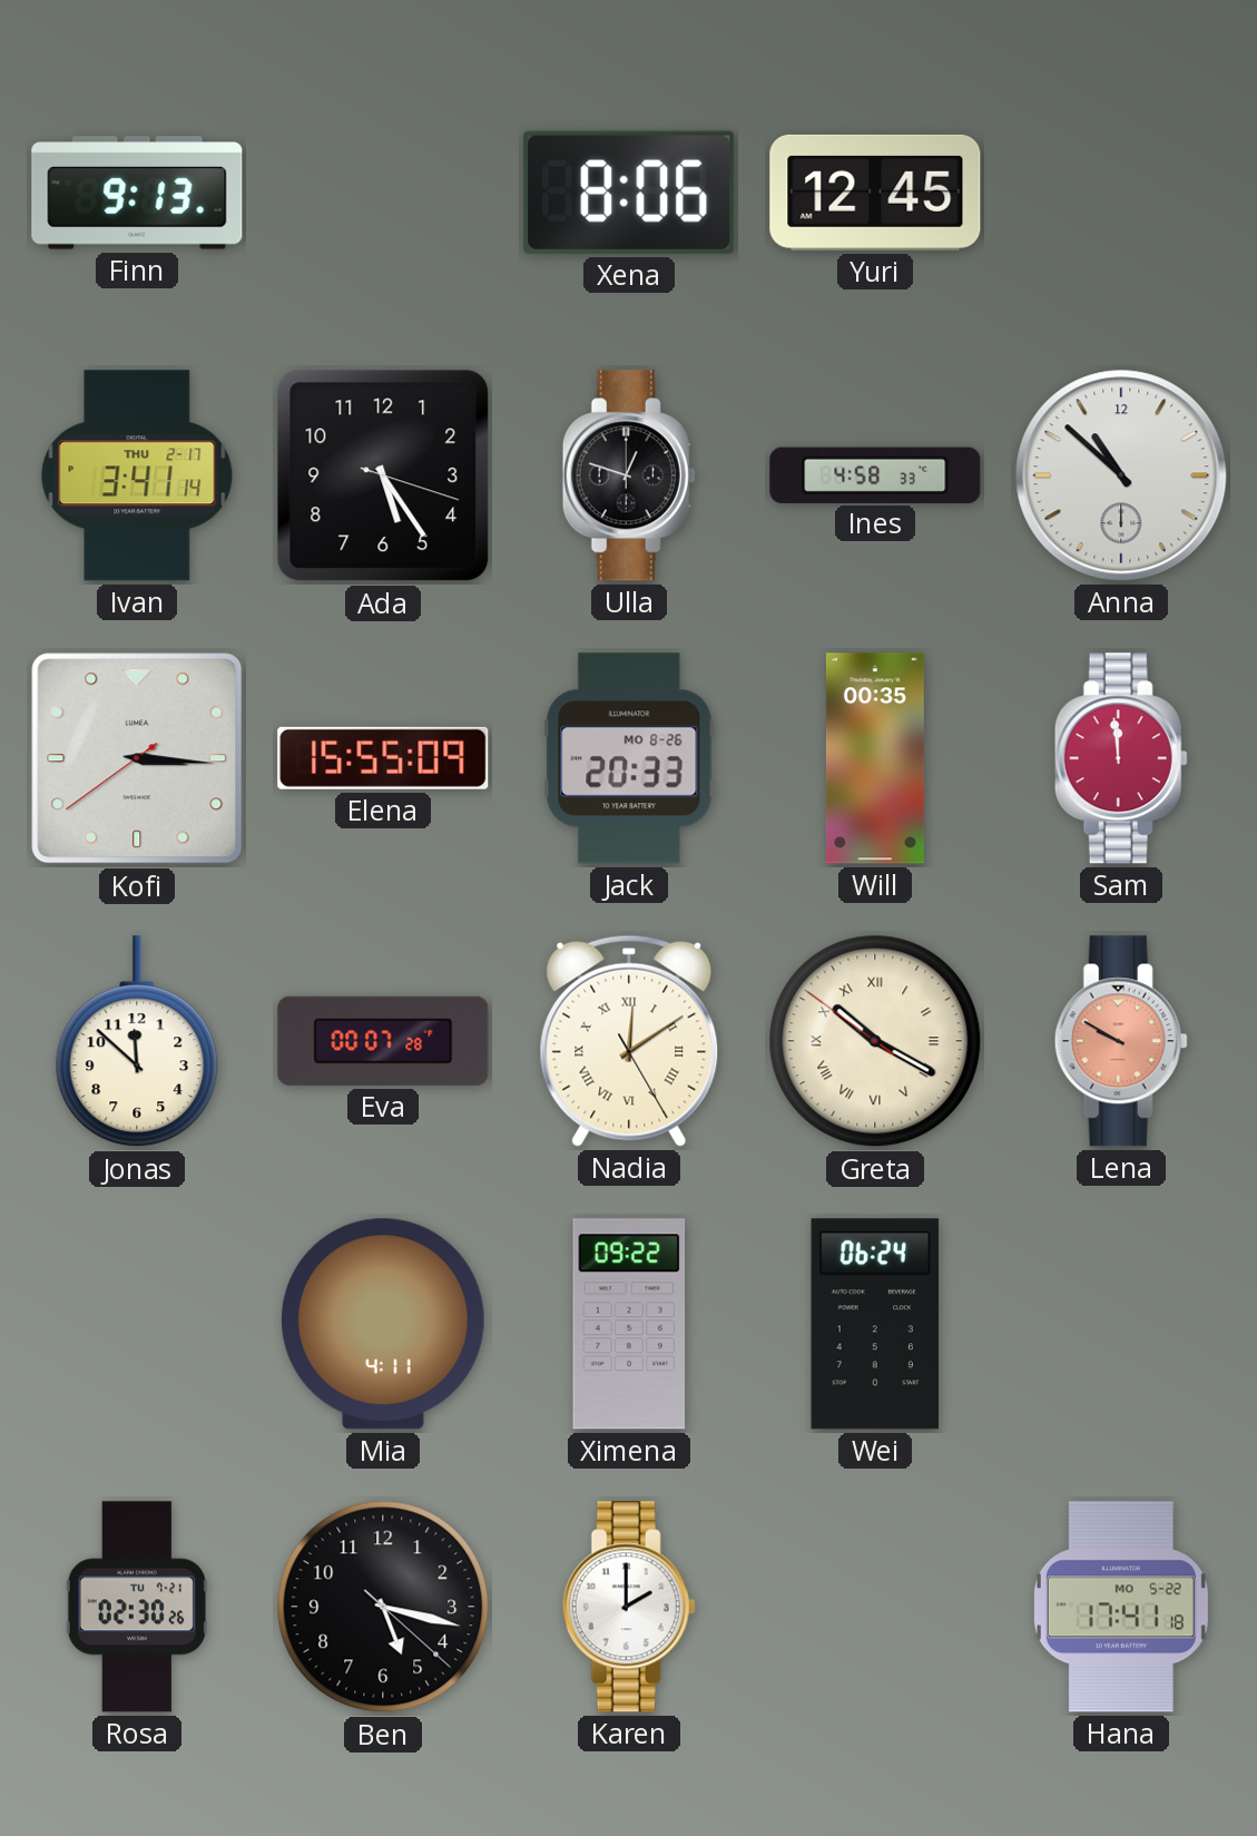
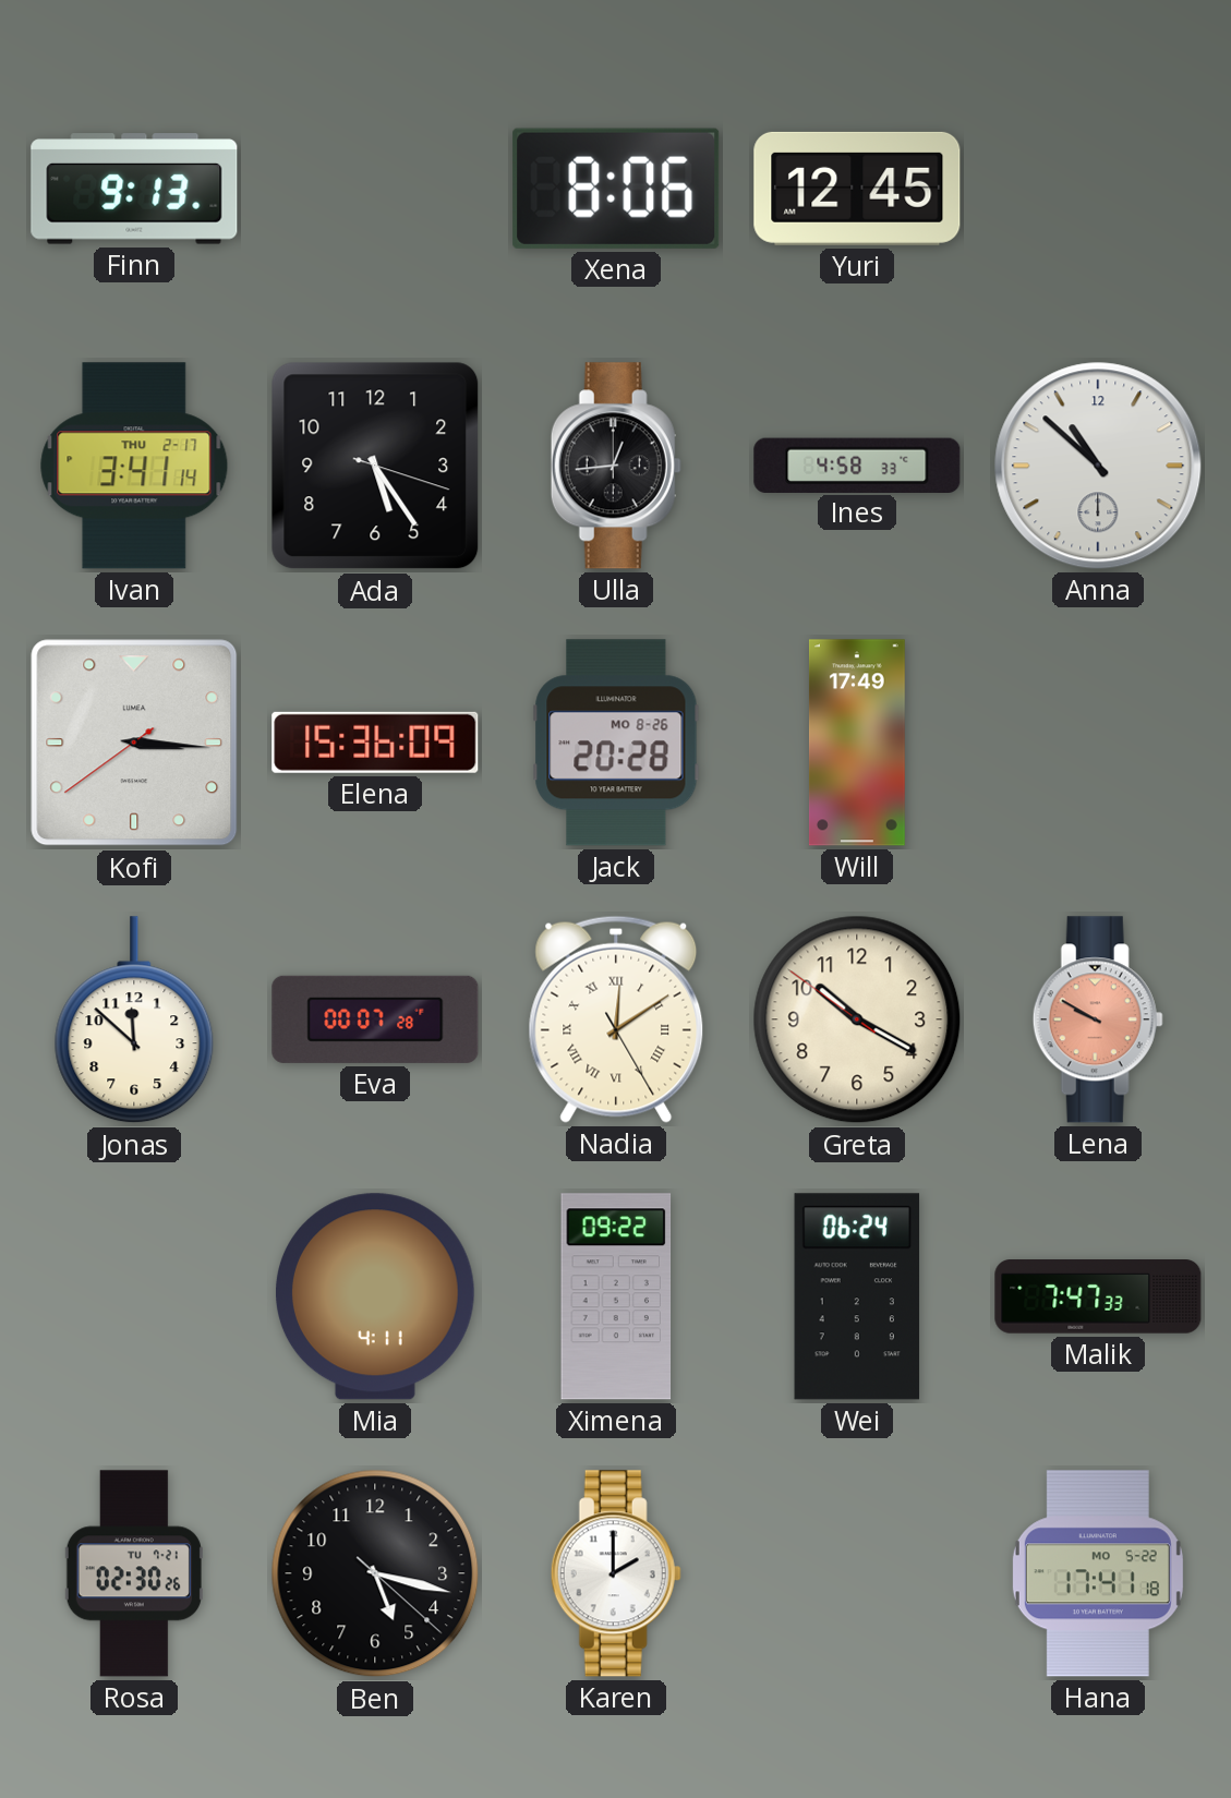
Ulla: 12:48 -> 12:44
Elena: 15:55 -> 15:36
Jack: 20:33 -> 20:28
Will: 00:35 -> 17:49
Sam: 11:59 -> none
Greta numerals: Roman -> Arabic
Malik: none -> 7:47
